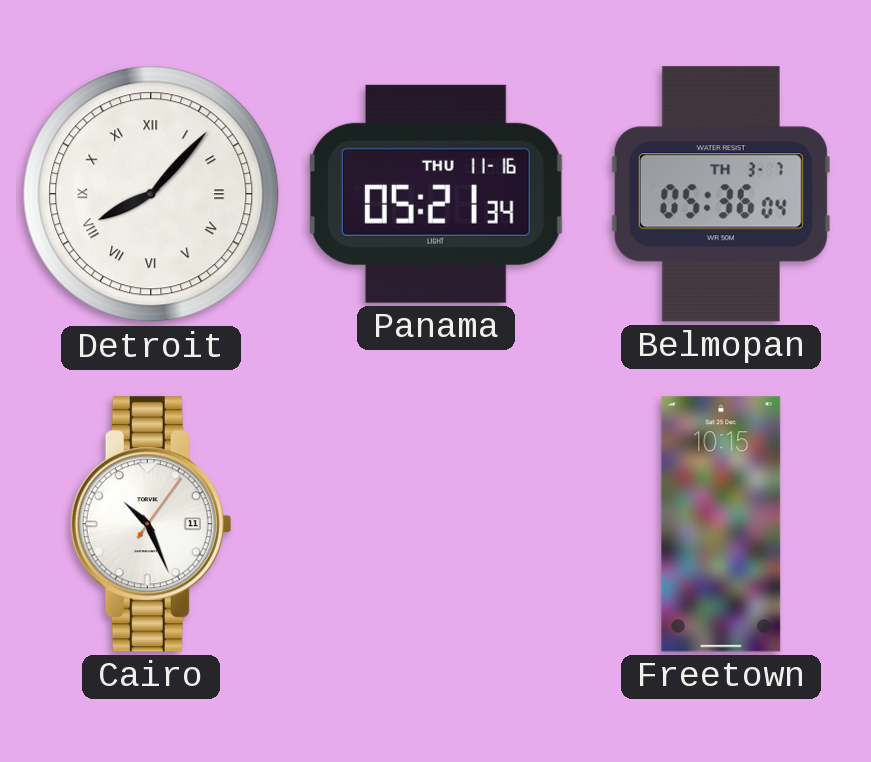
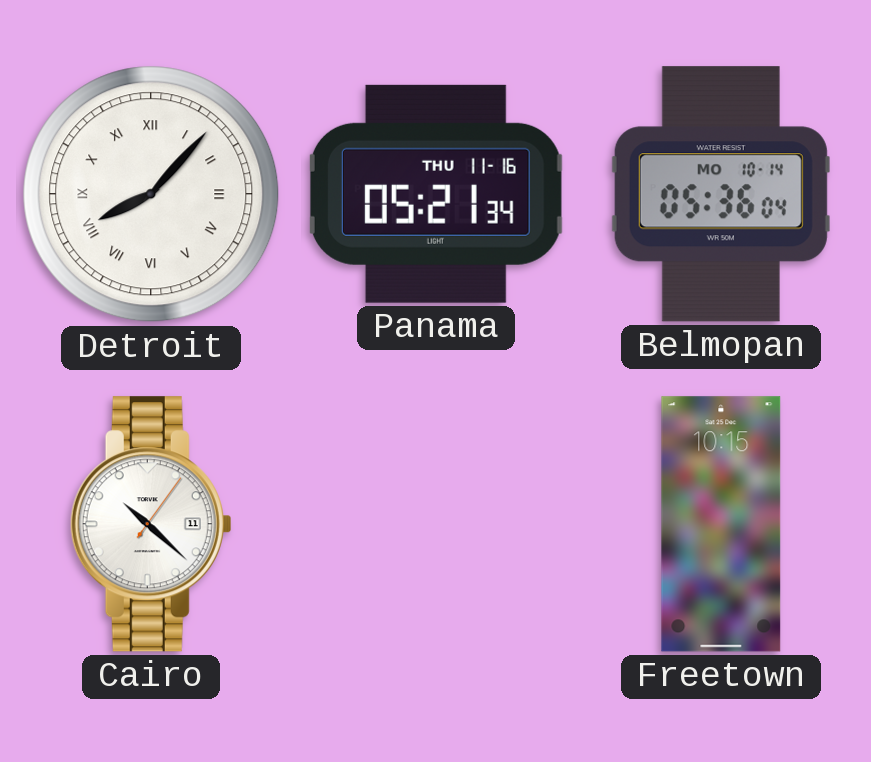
Belmopan date: TH 3-7 -> MO 10-14
Cairo: 10:26 -> 10:22
